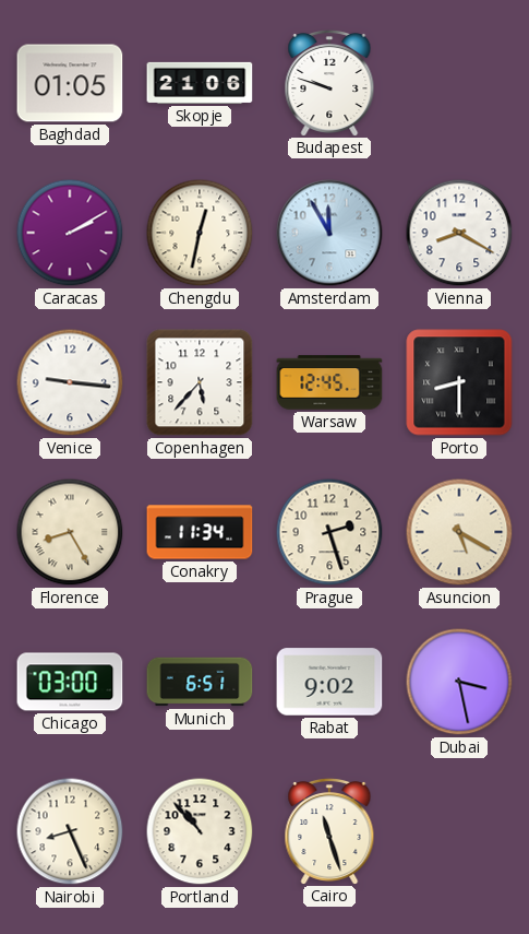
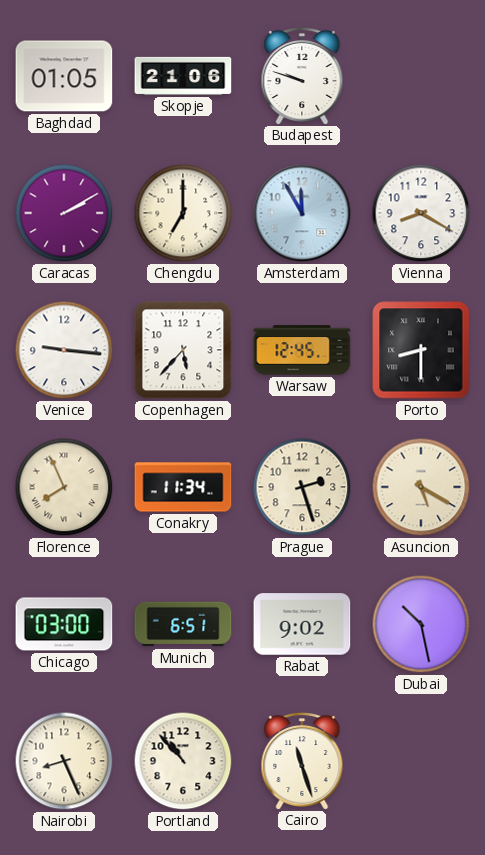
Chengdu: 12:32 -> 7:00
Florence: 8:25 -> 7:56
Dubai: 3:28 -> 10:28
